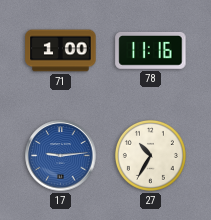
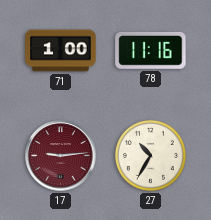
17 dial: blue -> burgundy
